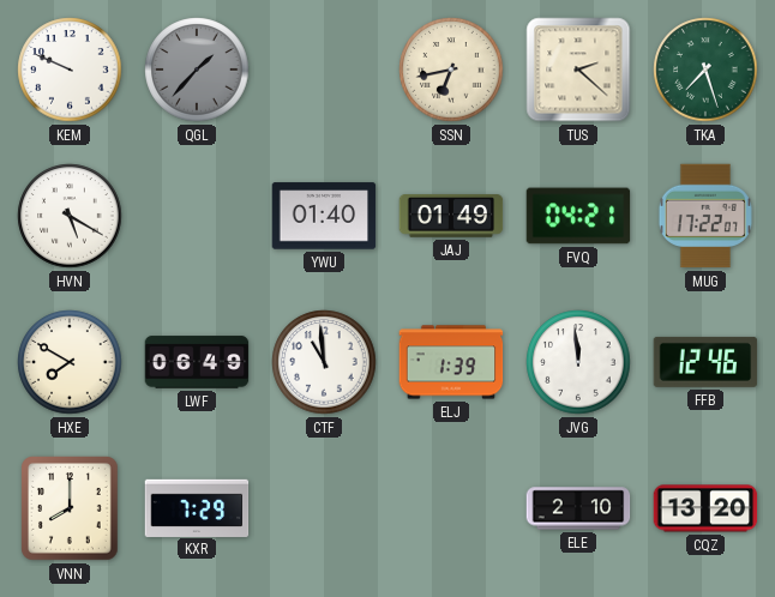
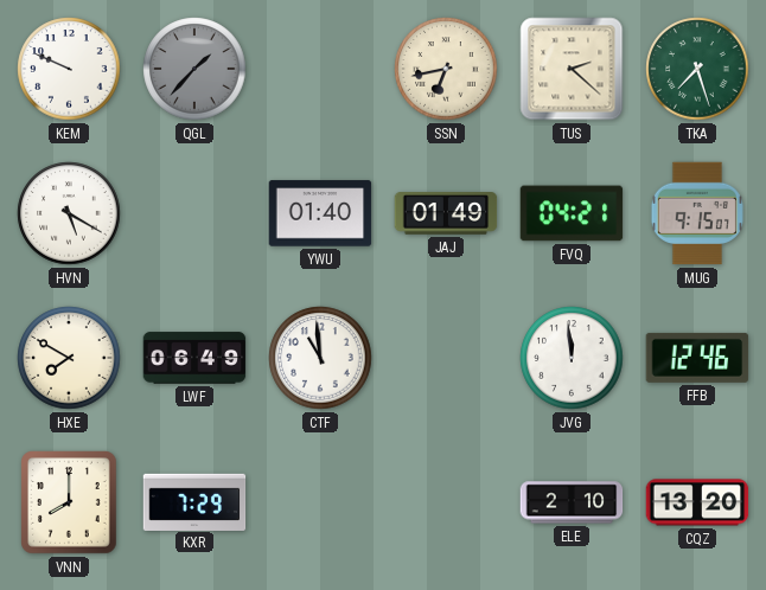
MUG: 17:22 -> 9:15
ELJ: 1:39 -> none
